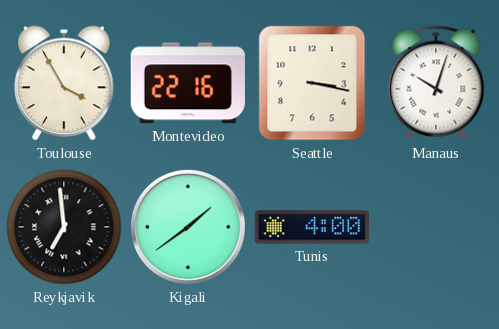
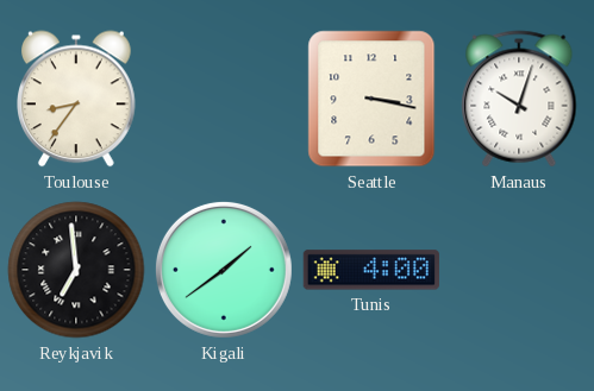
Toulouse: 3:55 -> 8:36
Montevideo: 22:16 -> none
